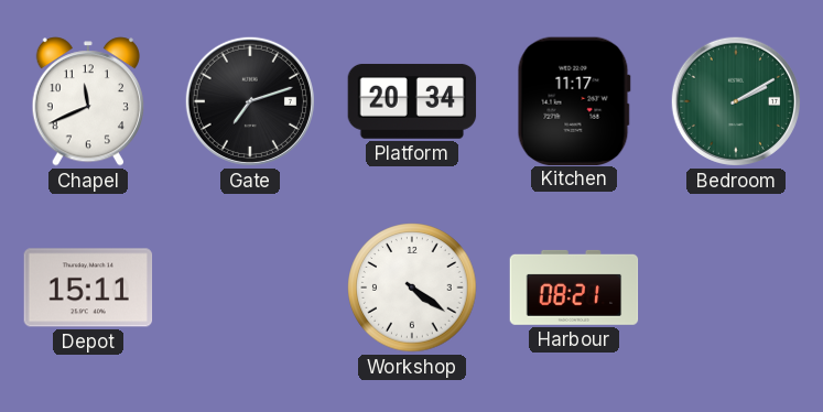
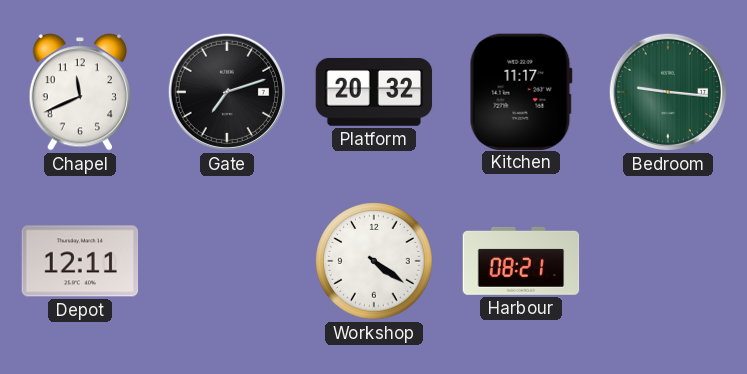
Platform: 20:34 -> 20:32
Bedroom: 2:10 -> 9:16
Depot: 15:11 -> 12:11
